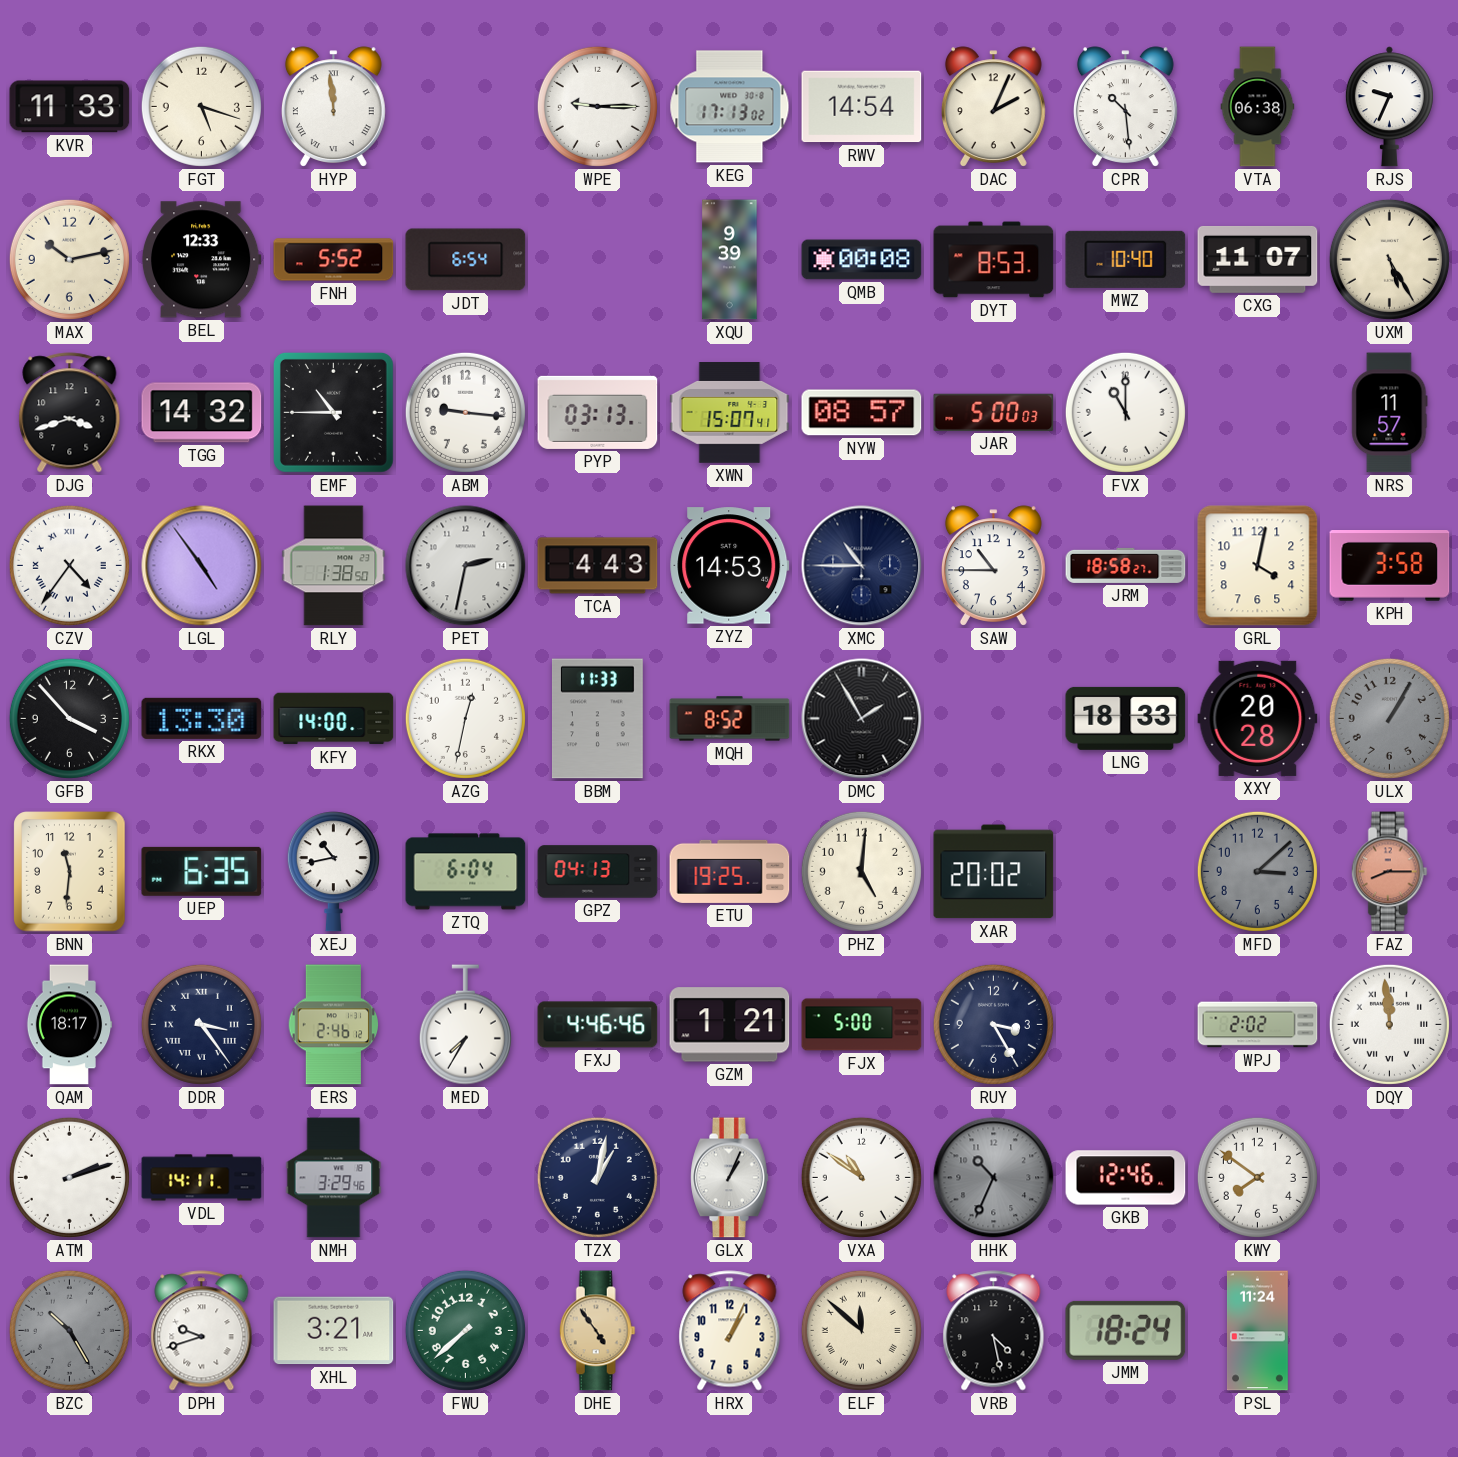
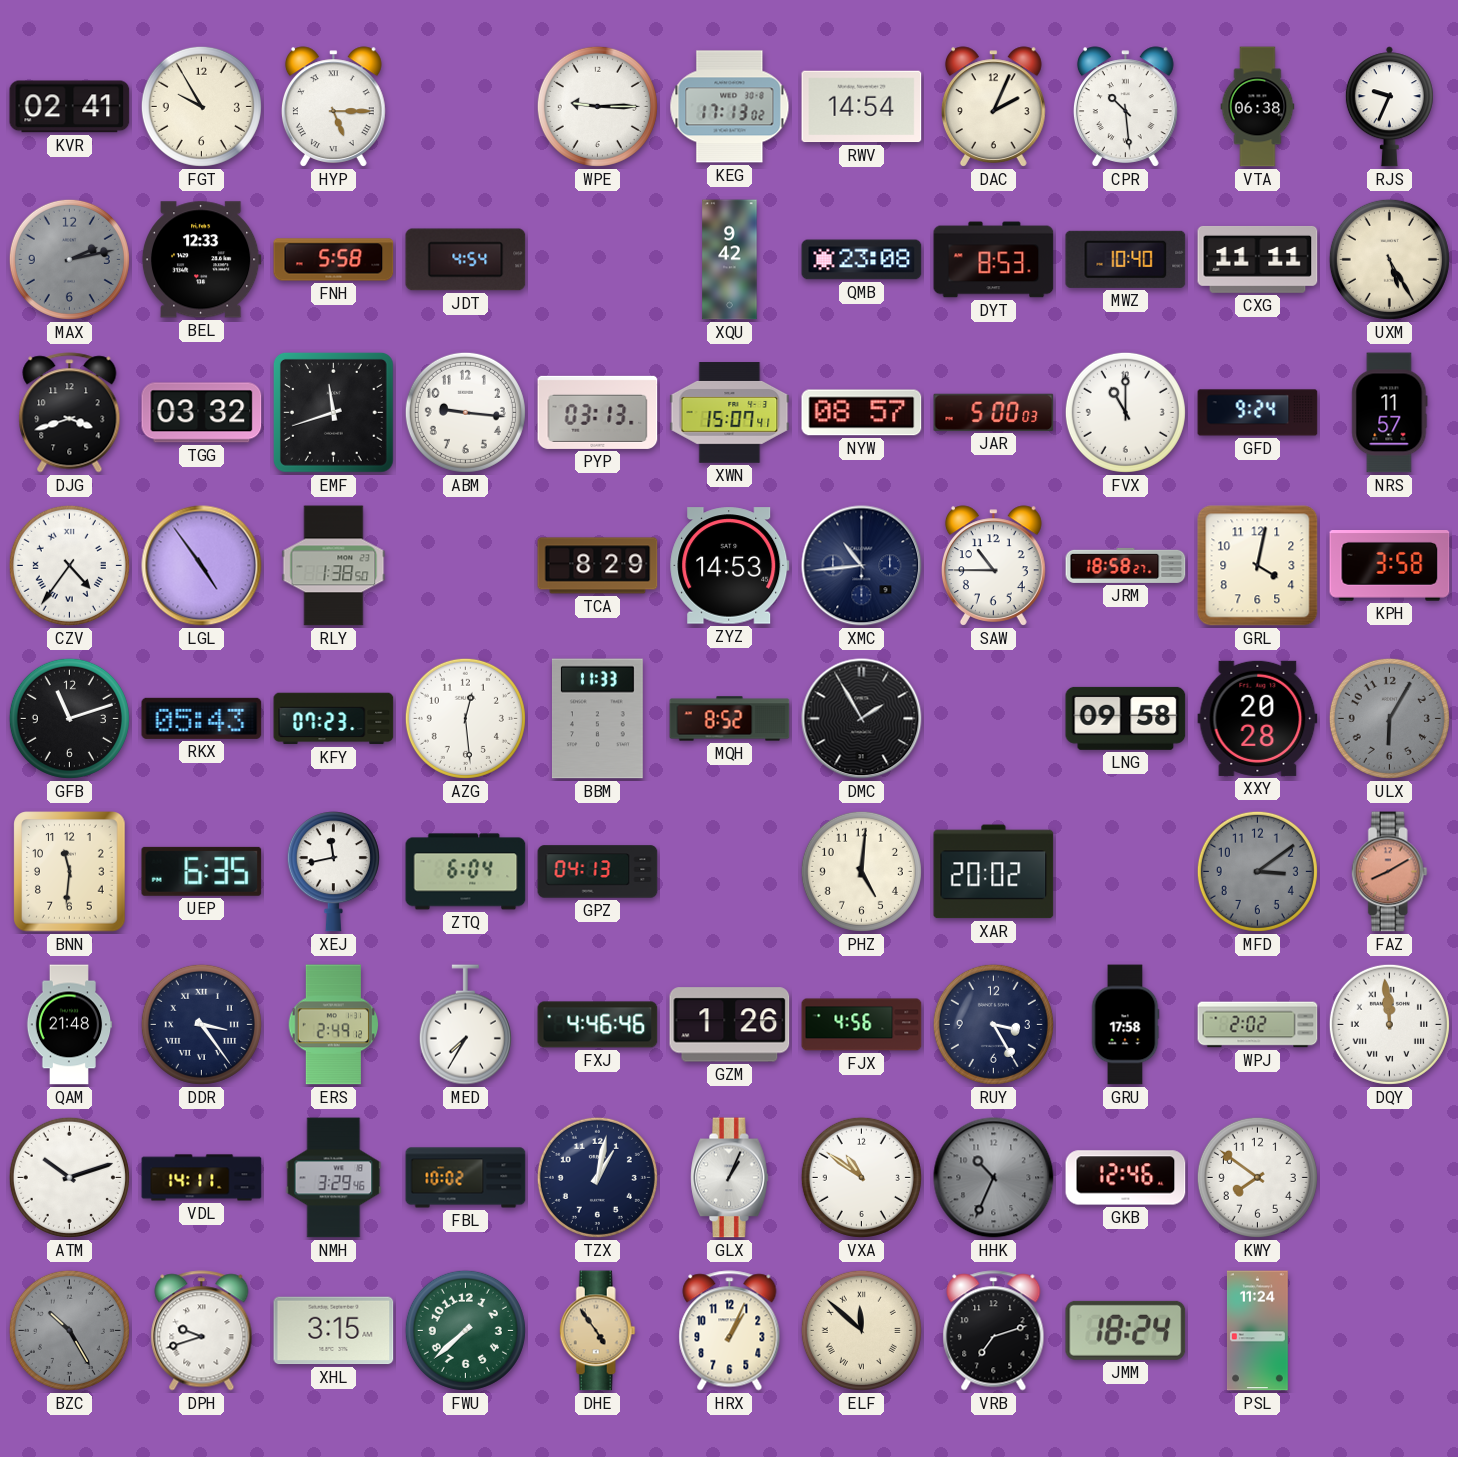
KVR: 11:33 -> 02:41
FGT: 5:18 -> 9:55
HYP: 11:59 -> 5:15
MAX: 10:13 -> 2:13
MAX dial: cream -> grey
FNH: 5:52 -> 5:58
JDT: 6:54 -> 4:54
XQU: 9:39 -> 9:42
QMB: 00:08 -> 23:08
CXG: 11:07 -> 11:11
TGG: 14:32 -> 03:32
EMF: 10:45 -> 11:42
GFD: none -> 9:24
PET: 2:32 -> none
TCA: 4:43 -> 8:29
XMC: 10:45 -> 10:44
GFB: 3:53 -> 11:12
RKX: 13:30 -> 05:43
KFY: 14:00 -> 07:23
AZG: 12:32 -> 12:29
LNG: 18:33 -> 09:58
ULX: 1:05 -> 6:05
XEJ: 10:43 -> 11:43
ETU: 19:25 -> none
MFD: 3:08 -> 3:09
FAZ: 8:15 -> 8:10
QAM: 18:17 -> 21:48
ERS: 2:46 -> 2:49
GZM: 1:21 -> 1:26
FJX: 5:00 -> 4:56
GRU: none -> 17:58
ATM: 2:12 -> 10:12
FBL: none -> 10:02
XHL: 3:21 -> 3:15
VRB: 4:28 -> 7:12
